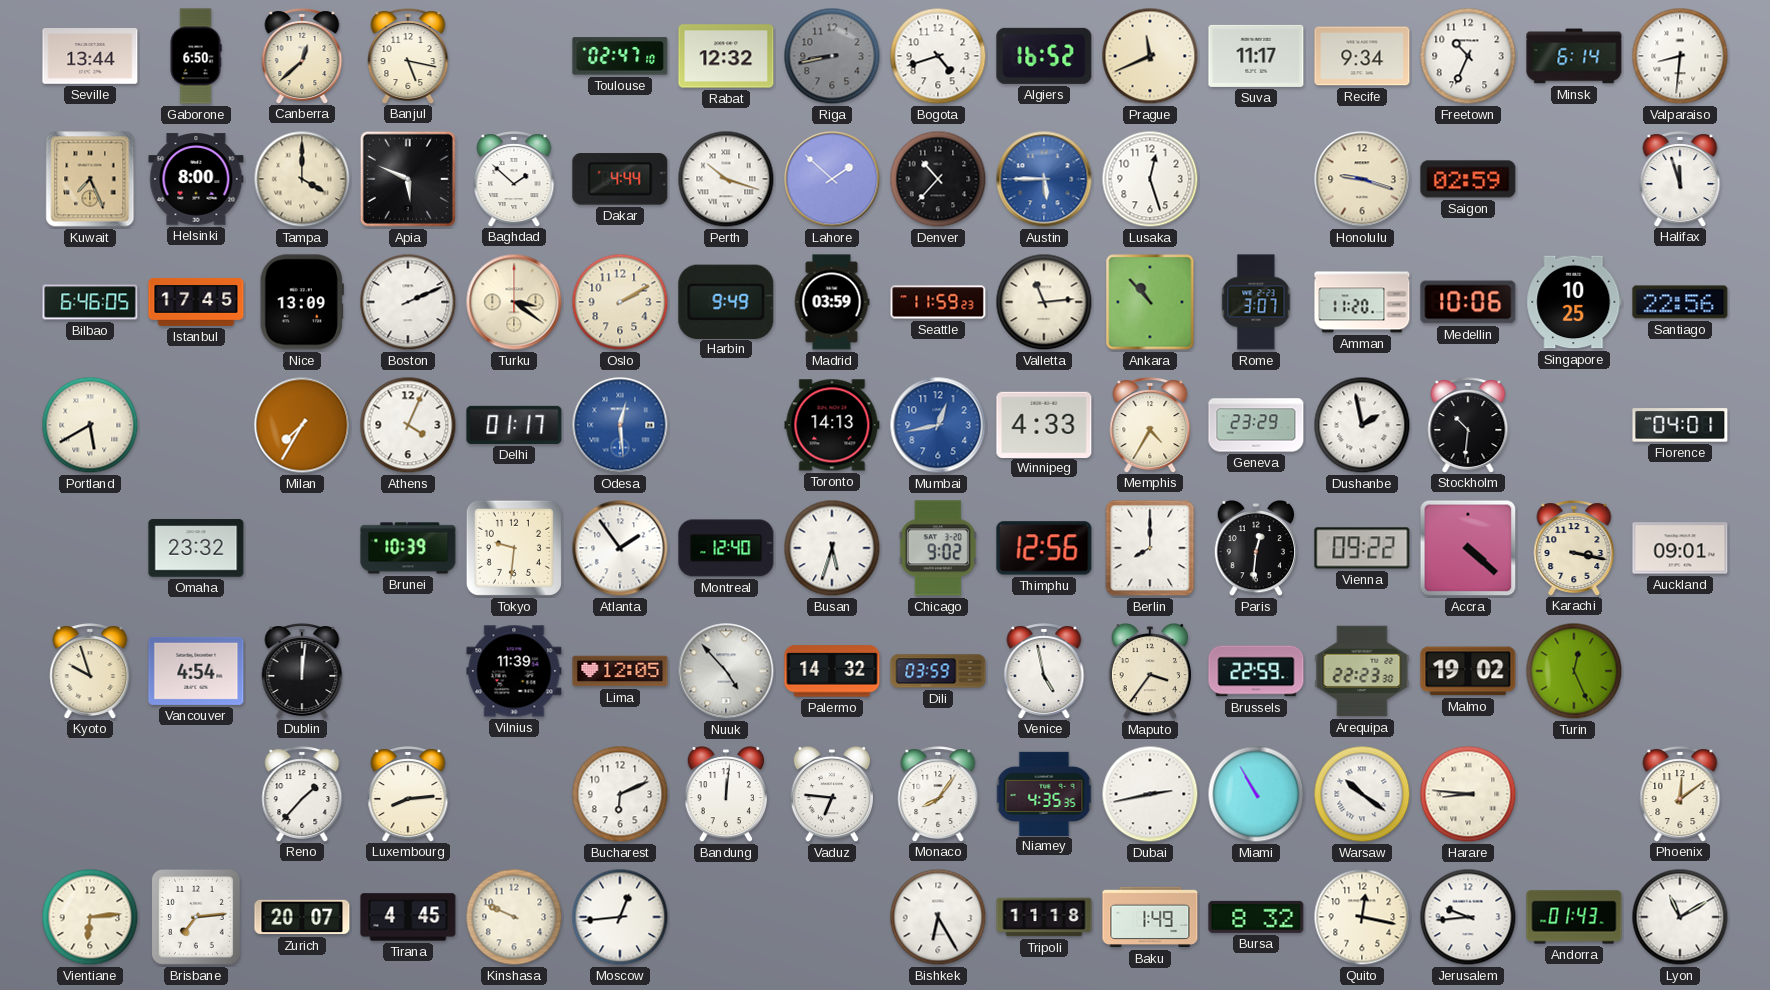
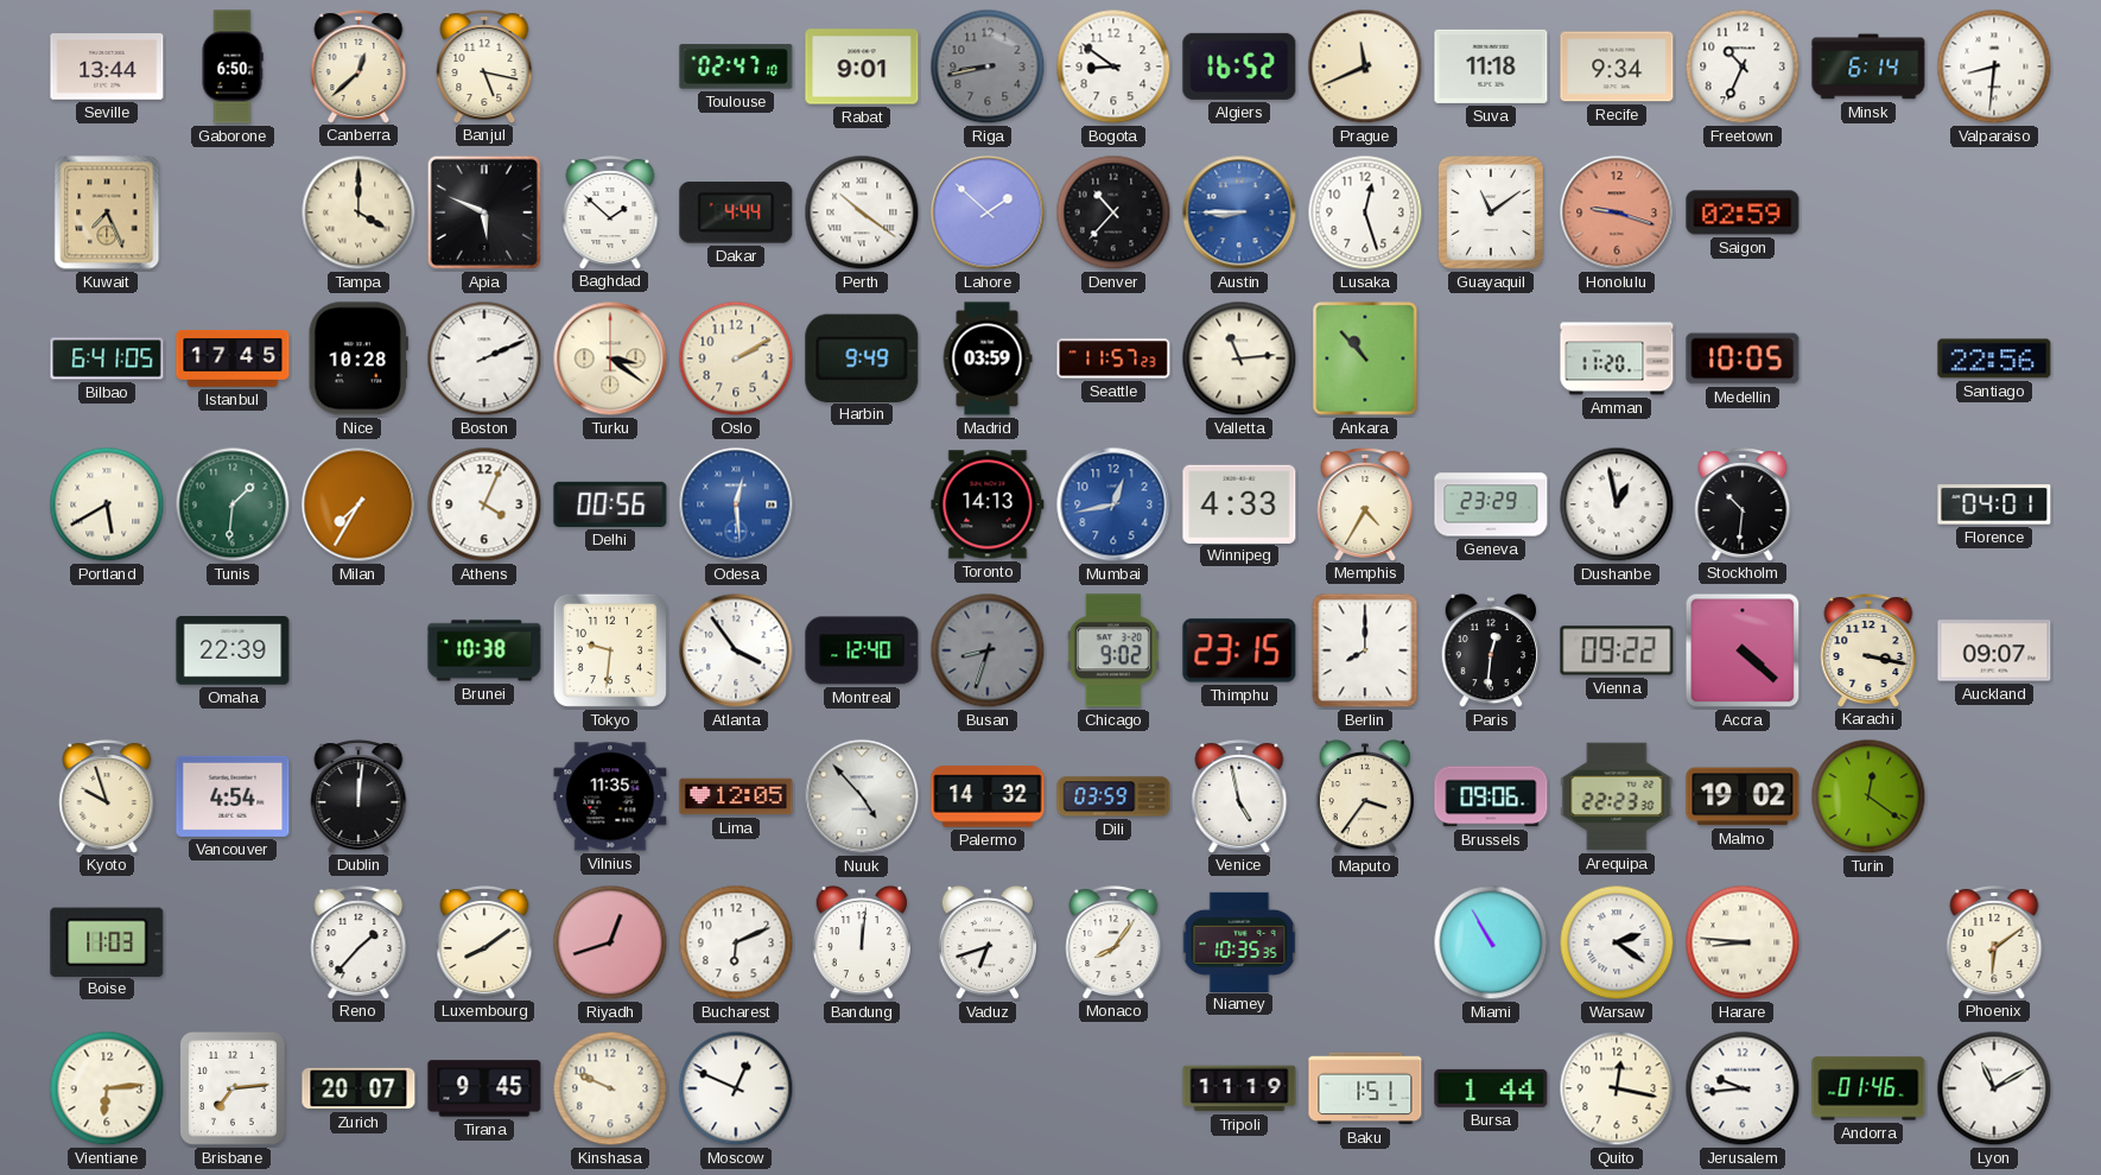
Rabat: 12:32 -> 9:01
Bogota: 4:42 -> 8:51
Suva: 11:17 -> 11:18
Helsinki: 8:00 -> none
Perth: 10:18 -> 10:21
Austin: 5:45 -> 8:45
Guayaquil: none -> 11:09
Honolulu dial: cream -> salmon
Halifax: 11:57 -> none
Bilbao: 6:46 -> 6:41
Nice: 13:09 -> 10:28
Seattle: 11:59 -> 11:57
Rome: 3:07 -> none
Medellin: 10:06 -> 10:05
Singapore: 10:25 -> none
Tunis: none -> 1:31
Delhi: 01:17 -> 00:56
Dushanbe: 1:58 -> 12:58
Omaha: 23:32 -> 22:39
Brunei: 10:39 -> 10:38
Atlanta: 1:54 -> 3:54
Busan: 5:33 -> 8:33
Busan dial: white -> grey
Thimphu: 12:56 -> 23:15
Auckland: 09:01 -> 09:07
Vilnius: 11:39 -> 11:35
Brussels: 22:59 -> 09:06
Turin: 12:26 -> 12:21
Boise: none -> 11:03
Luxembourg: 8:14 -> 8:09
Riyadh: none -> 12:42
Vaduz: 6:46 -> 6:42
Niamey: 4:35 -> 10:35
Dubai: 2:43 -> none
Warsaw: 10:21 -> 2:21
Phoenix: 12:09 -> 6:09
Tirana: 4:45 -> 9:45
Moscow: 12:44 -> 12:49
Bishkek: 6:25 -> none
Tripoli: 11:18 -> 11:19
Baku: 1:49 -> 1:51
Bursa: 8:32 -> 1:44
Andorra: 01:43 -> 01:46
